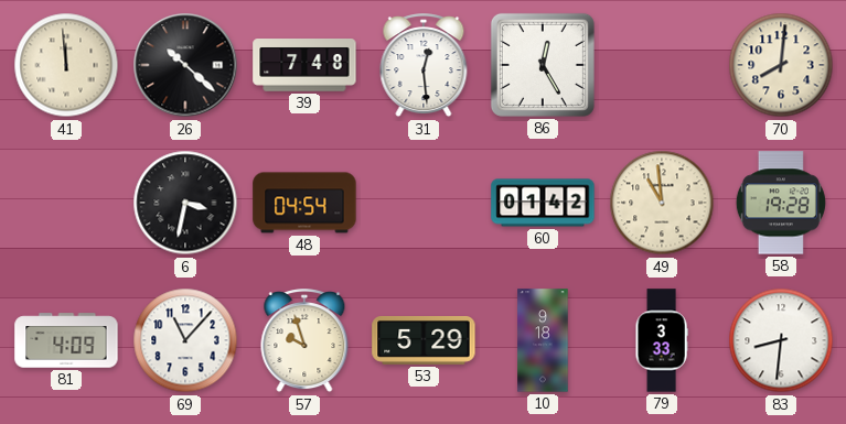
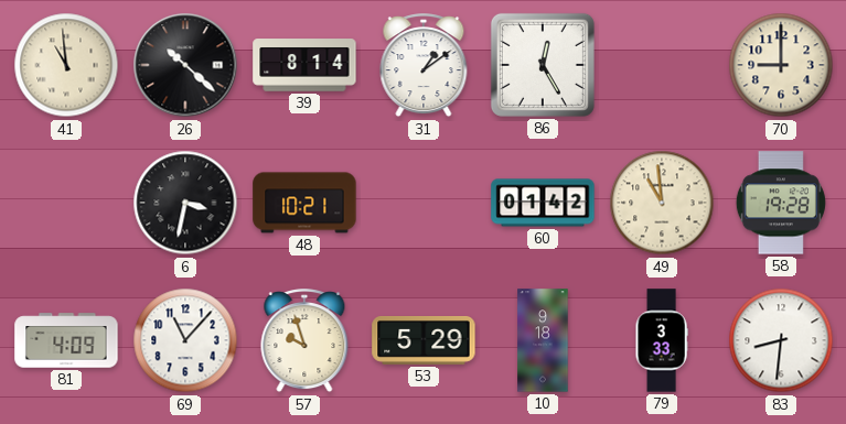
41: 11:59 -> 10:59
39: 7:48 -> 8:14
31: 12:29 -> 1:09
70: 8:01 -> 9:00
48: 04:54 -> 10:21
